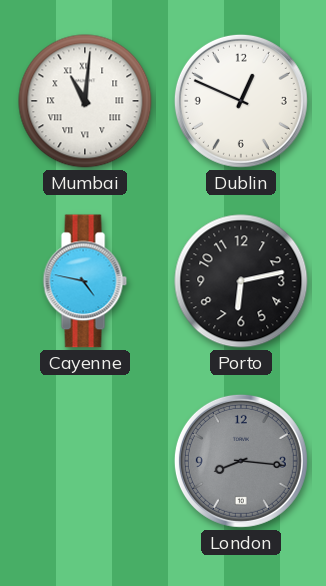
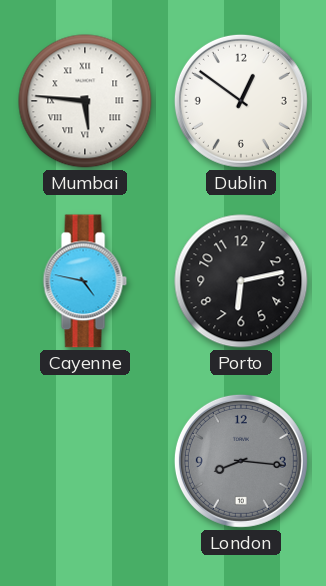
Mumbai: 11:01 -> 5:46
Dublin: 12:49 -> 12:51
